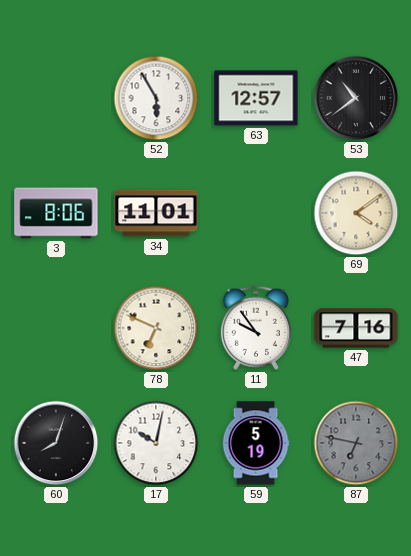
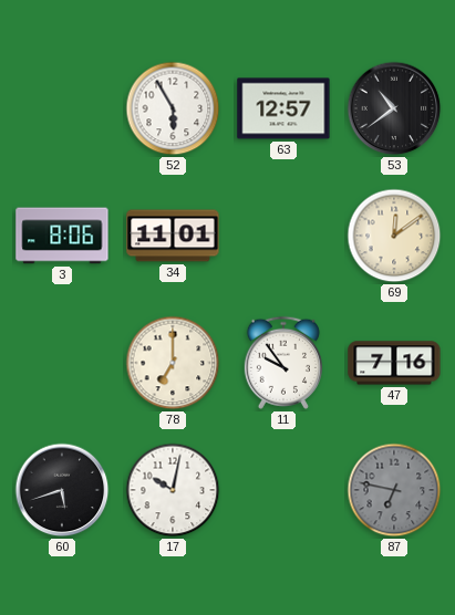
69: 4:09 -> 12:09
78: 6:49 -> 7:00
60: 8:03 -> 5:42
59: 5:19 -> none
